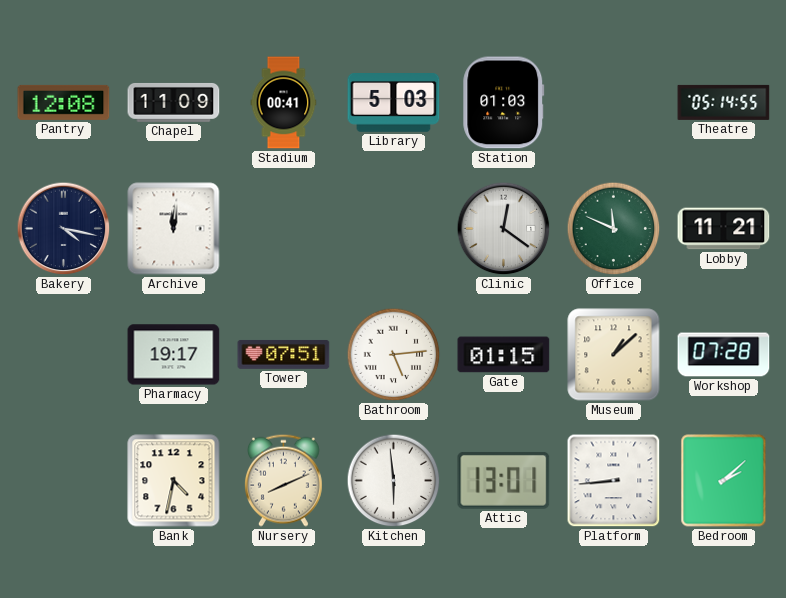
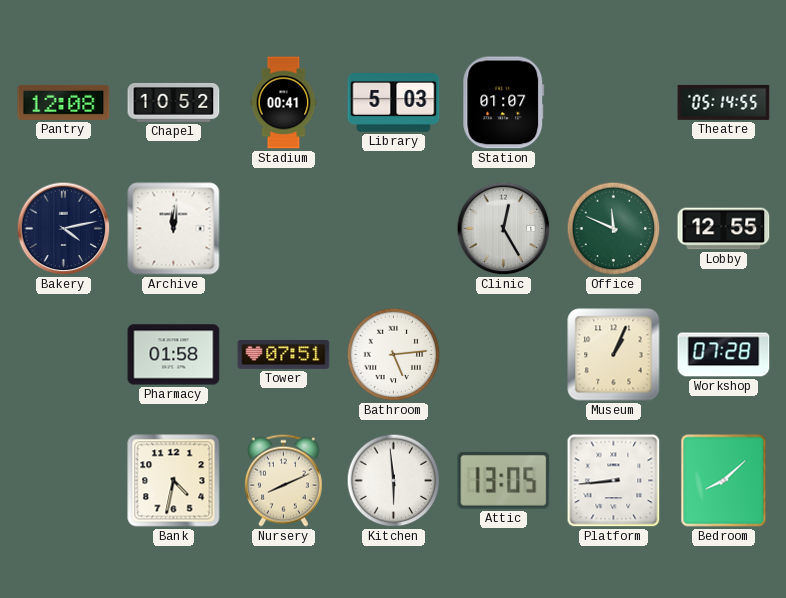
Chapel: 11:09 -> 10:52
Station: 01:03 -> 01:07
Bakery: 4:17 -> 4:13
Clinic: 12:21 -> 12:25
Lobby: 11:21 -> 12:55
Pharmacy: 19:17 -> 01:58
Gate: 01:15 -> none
Museum: 1:08 -> 1:04
Attic: 13:01 -> 13:05
Bedroom: 2:08 -> 8:08
